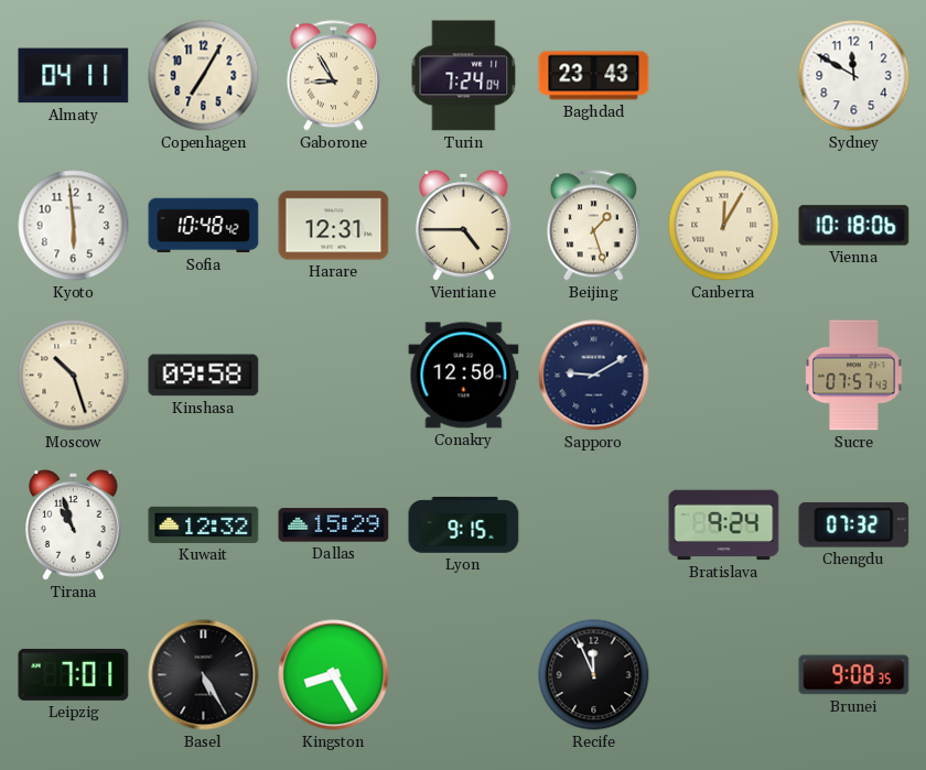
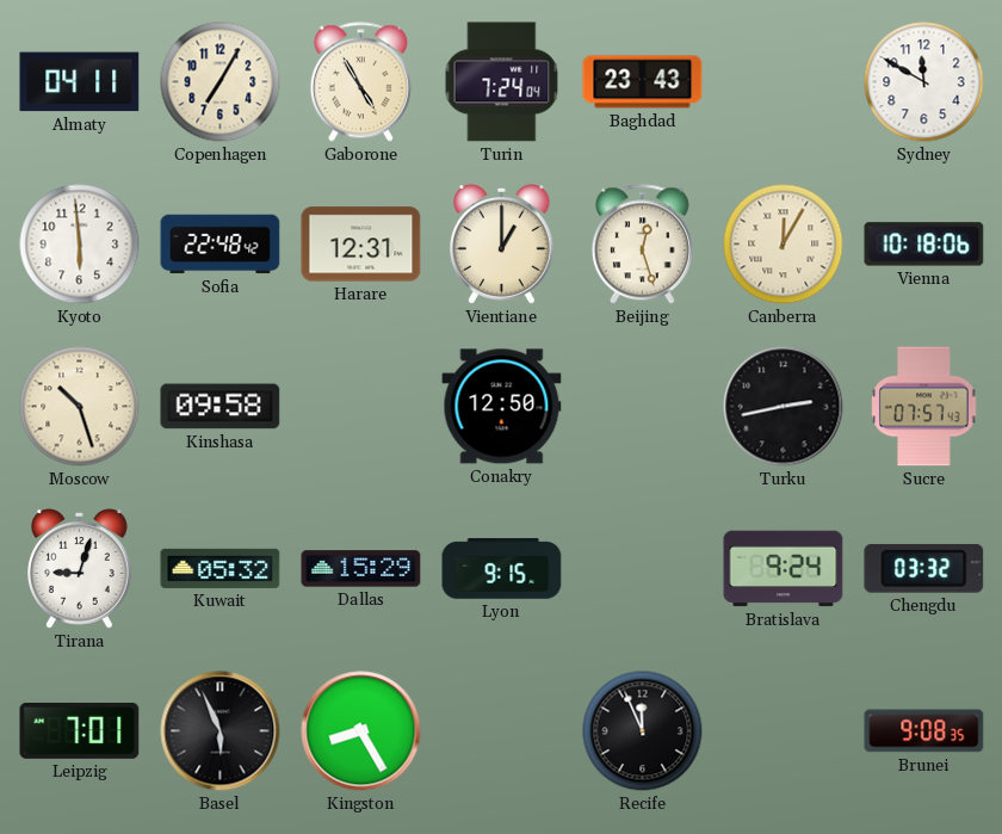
Gaborone: 8:55 -> 4:55
Sofia: 10:48 -> 22:48
Vientiane: 4:45 -> 1:00
Beijing: 1:27 -> 12:27
Sapporo: 9:10 -> none
Turku: none -> 2:43
Tirana: 10:57 -> 9:03
Kuwait: 12:32 -> 05:32
Chengdu: 07:32 -> 03:32
Basel: 5:25 -> 5:56
